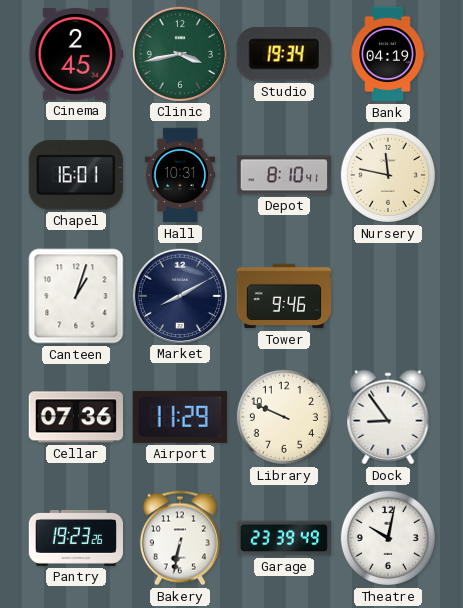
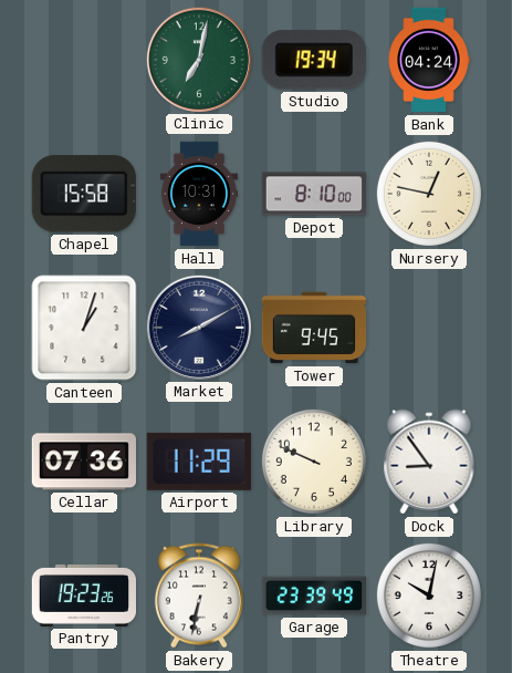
Cinema: 2:45 -> none
Clinic: 3:43 -> 7:02
Bank: 04:19 -> 04:24
Chapel: 16:01 -> 15:58
Depot: 8:10:41 -> 8:10:00
Nursery: 11:47 -> 12:47
Tower: 9:46 -> 9:45
